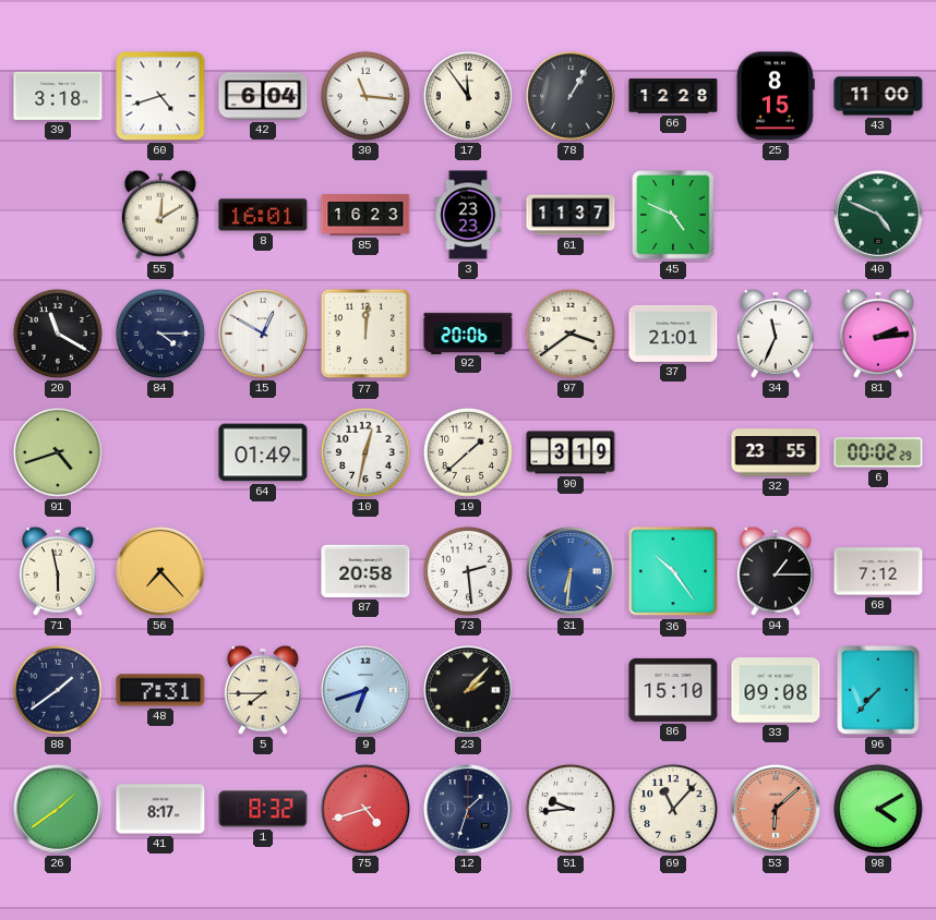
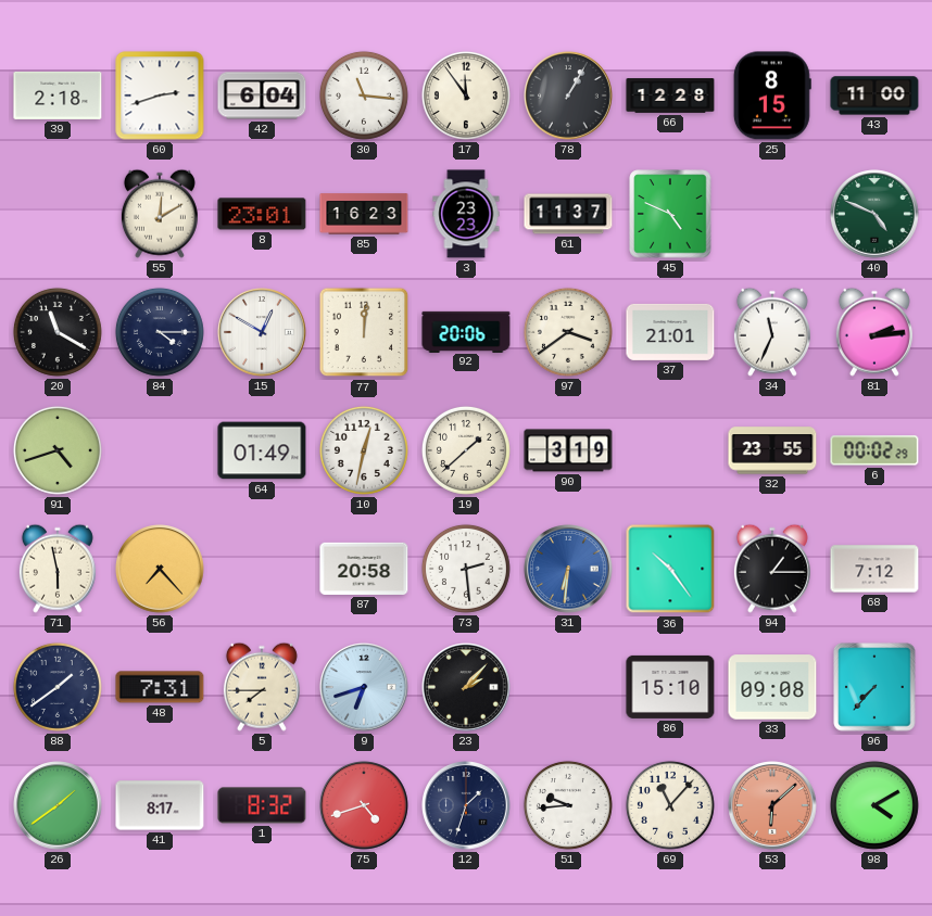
39: 3:18 -> 2:18
60: 4:42 -> 2:42
8: 16:01 -> 23:01
